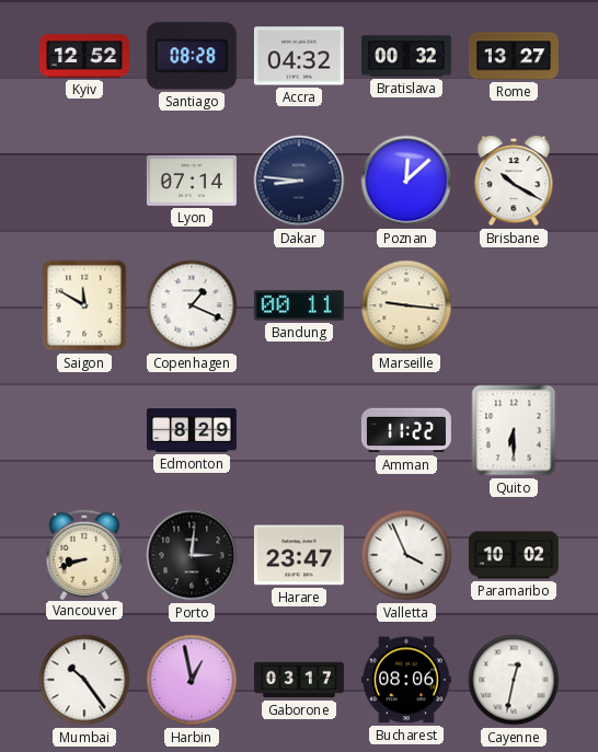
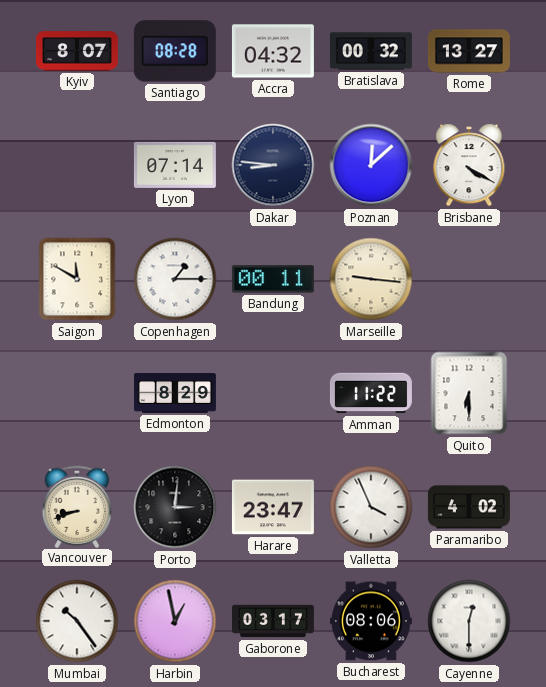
Kyiv: 12:52 -> 8:07
Brisbane: 10:20 -> 4:20
Copenhagen: 1:19 -> 1:15
Paramaribo: 10:02 -> 4:02
Cayenne: 12:32 -> 12:30
